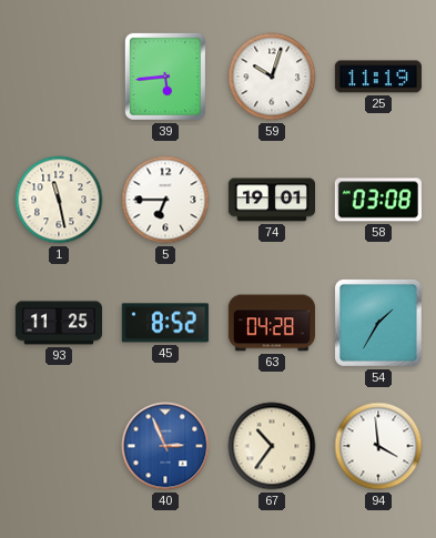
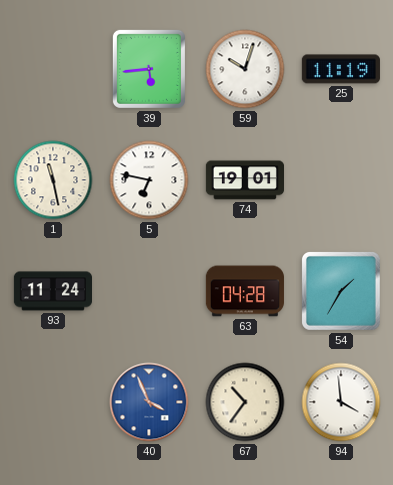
5: 6:45 -> 6:47
58: 03:08 -> none
93: 11:25 -> 11:24
45: 8:52 -> none
40: 2:56 -> 3:56
